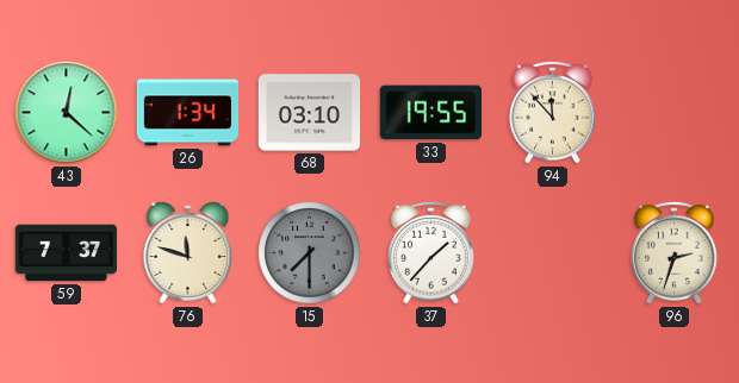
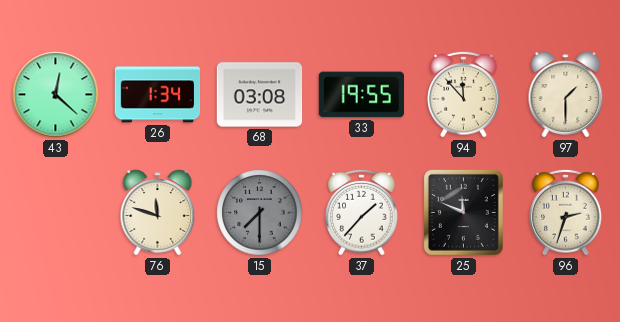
68: 03:10 -> 03:08
97: none -> 1:30
59: 7:37 -> none
25: none -> 11:49
